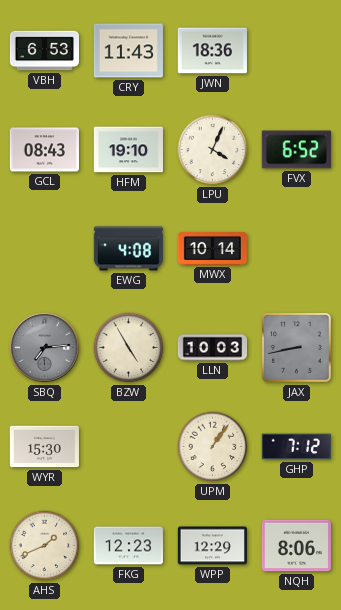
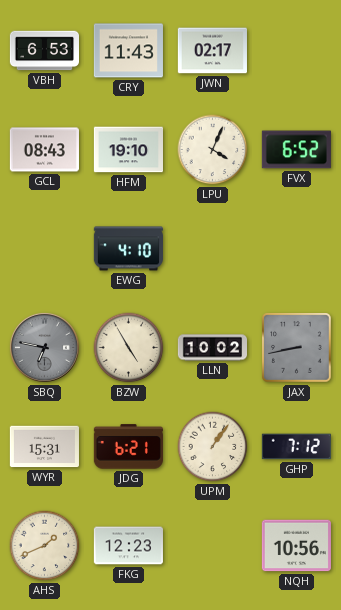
JWN: 18:36 -> 02:17
EWG: 4:08 -> 4:10
MWX: 10:14 -> none
SBQ: 7:14 -> 6:47
LLN: 10:03 -> 10:02
WYR: 15:30 -> 15:31
JDG: none -> 6:21
WPP: 12:29 -> none
NQH: 8:06 -> 10:56
